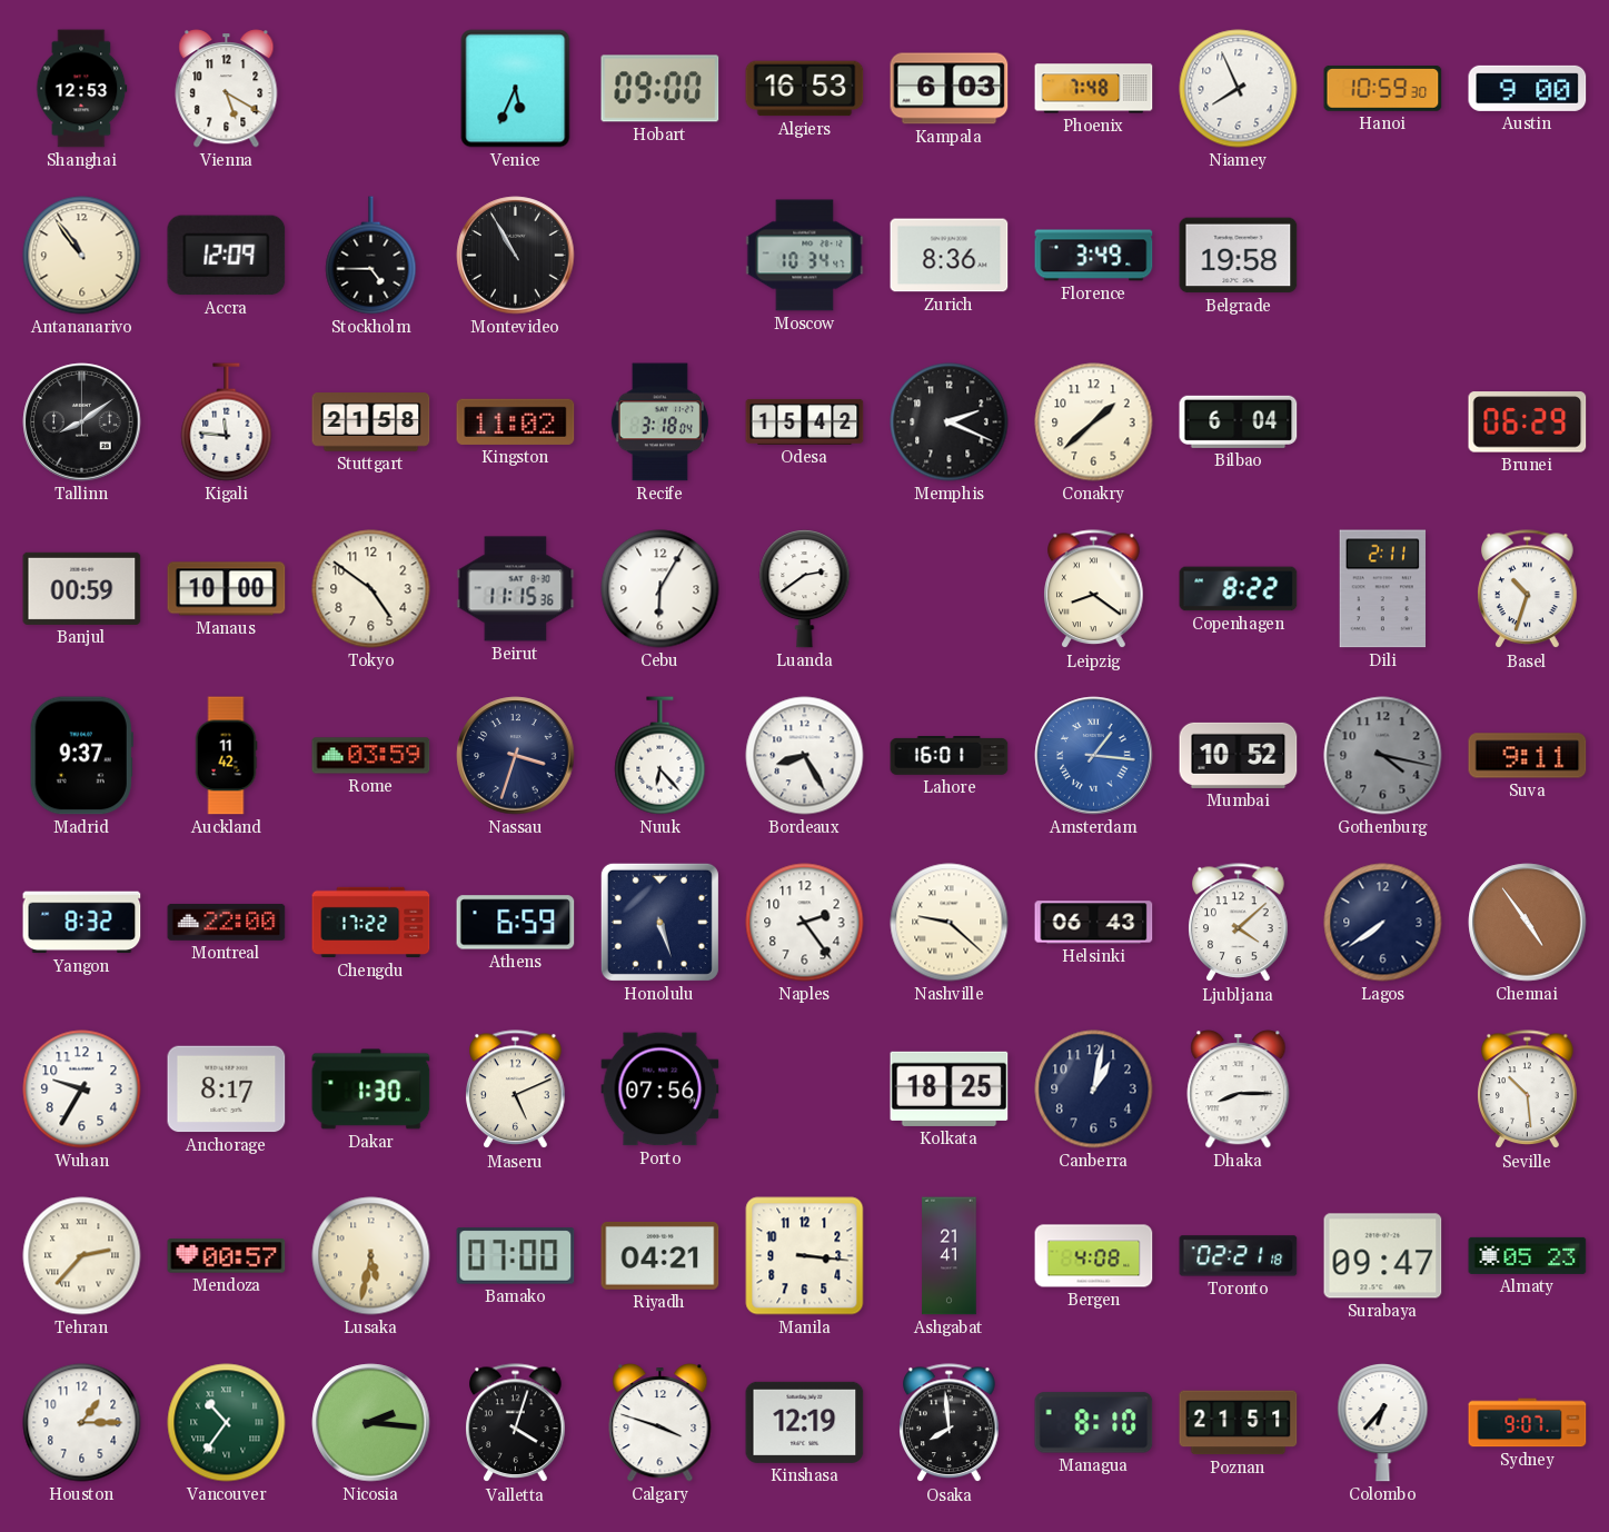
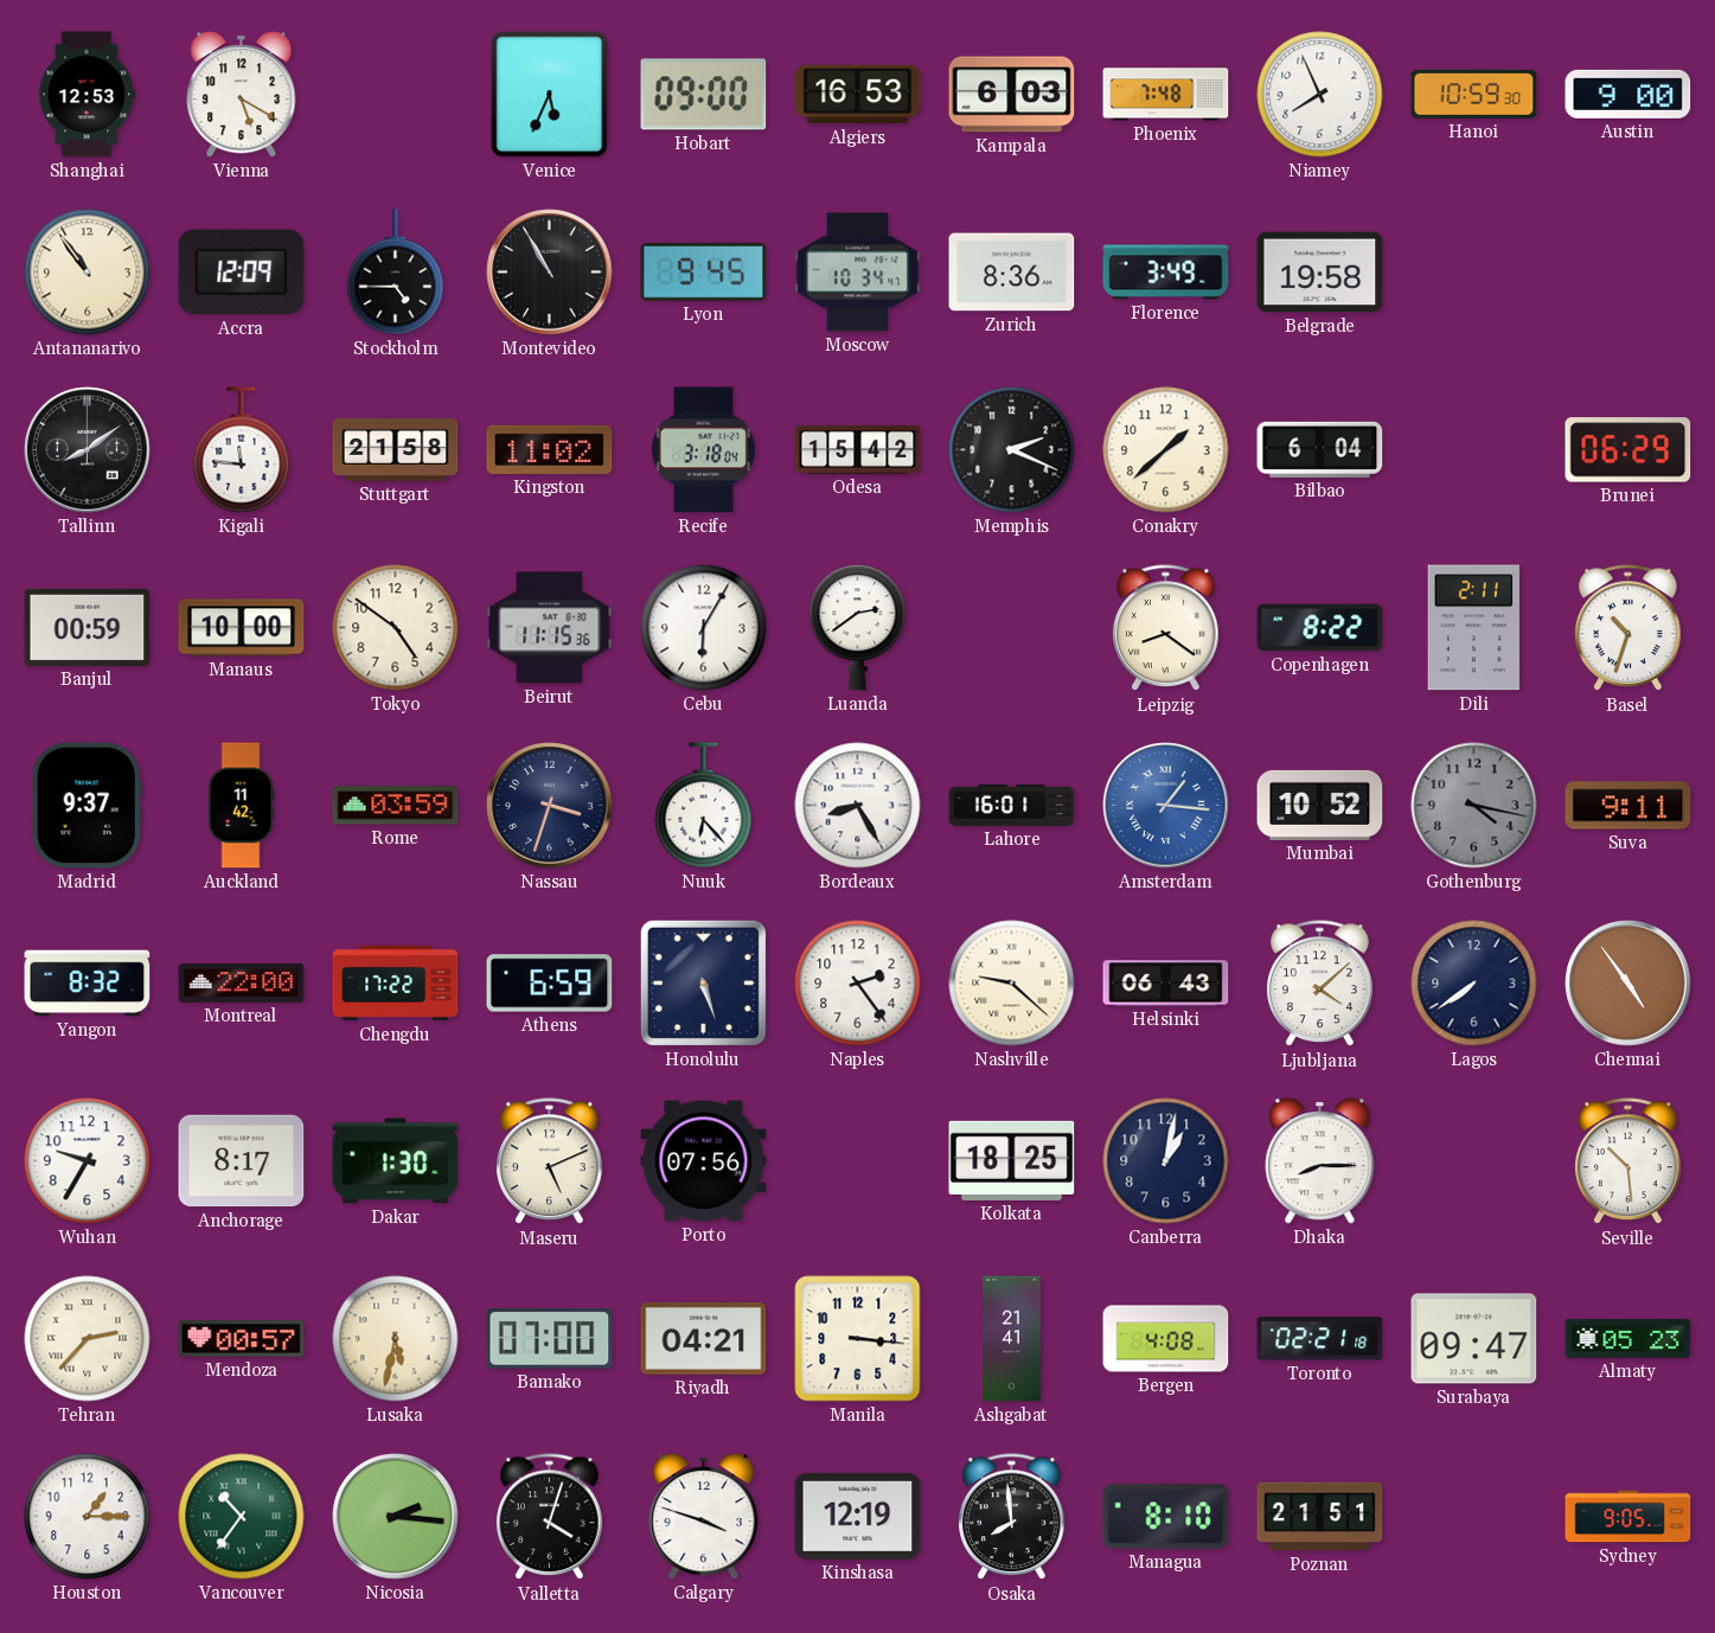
Lyon: none -> 9:45
Colombo: 6:37 -> none
Sydney: 9:07 -> 9:05
